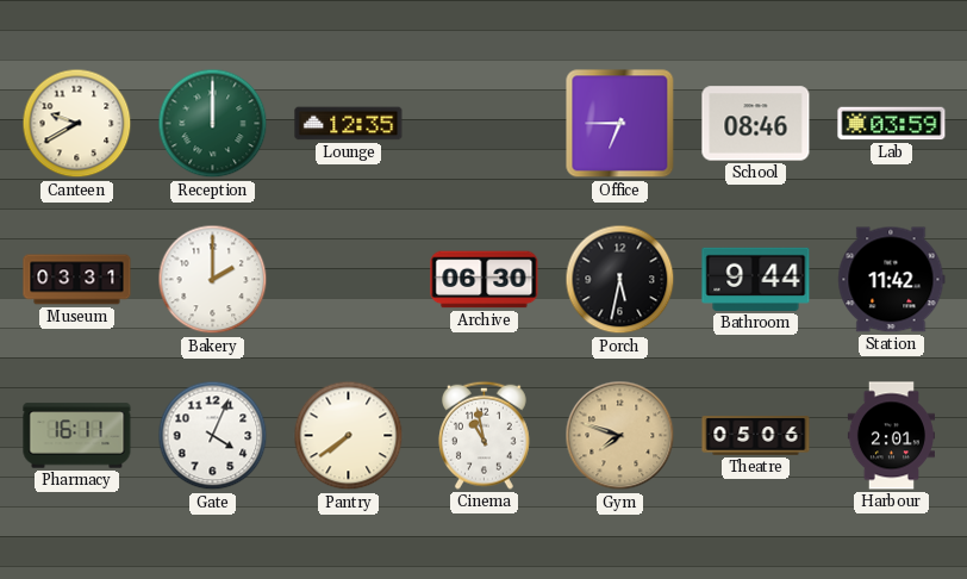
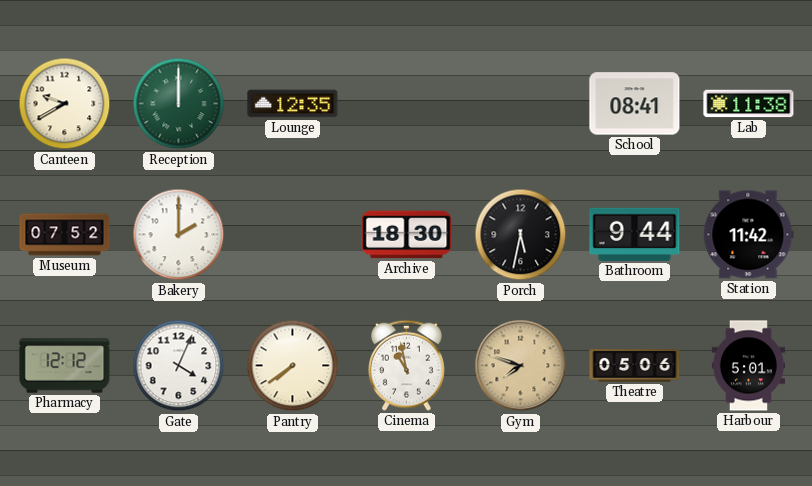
Office: 6:45 -> none
School: 08:46 -> 08:41
Lab: 03:59 -> 11:38
Museum: 03:31 -> 07:52
Archive: 06:30 -> 18:30
Pharmacy: 16:11 -> 12:12
Harbour: 2:01 -> 5:01
